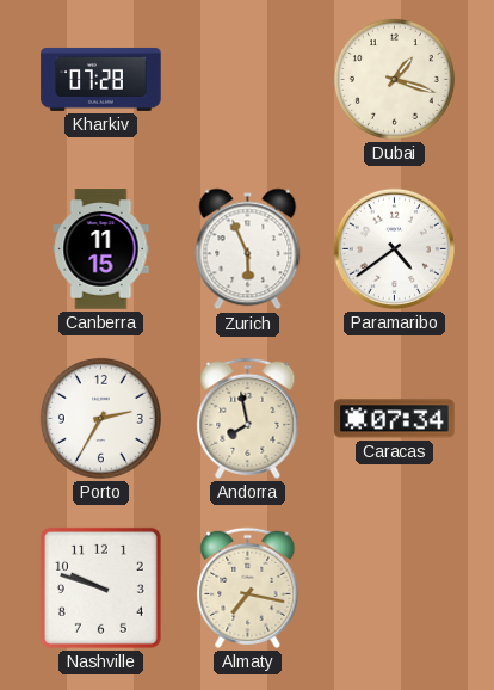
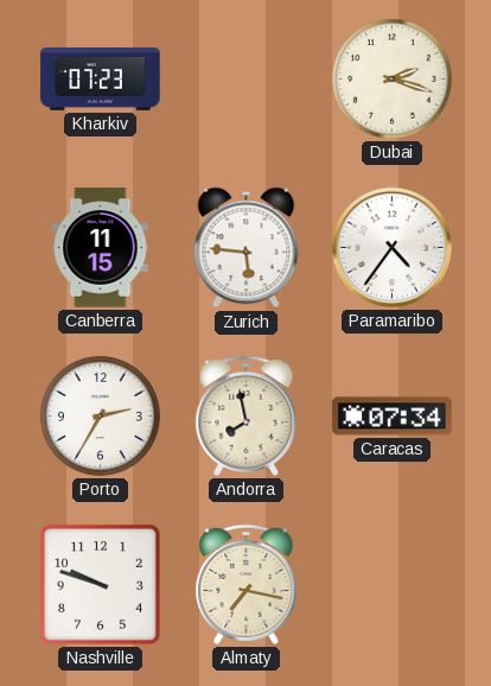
Kharkiv: 07:28 -> 07:23
Dubai: 1:18 -> 2:18
Zurich: 5:56 -> 5:46
Paramaribo: 4:39 -> 4:36
